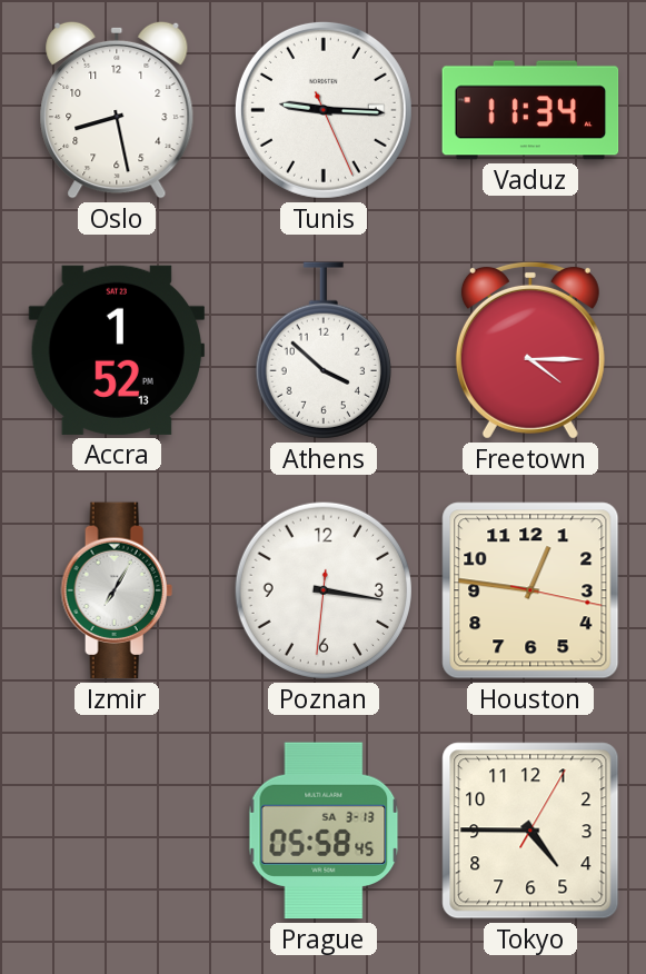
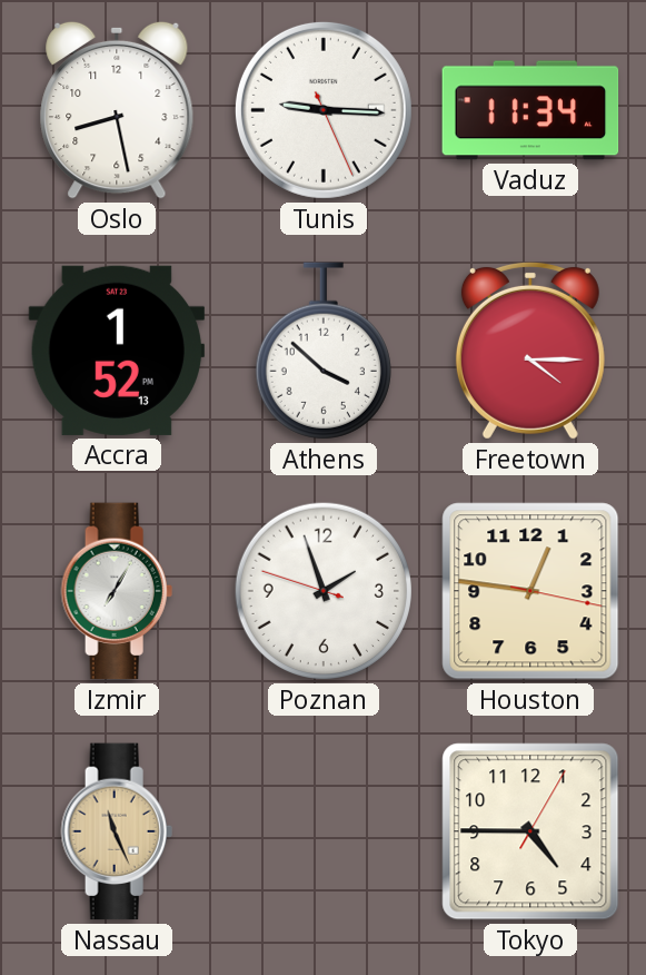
Poznan: 3:16 -> 1:56
Nassau: none -> 11:26
Prague: 05:58 -> none
